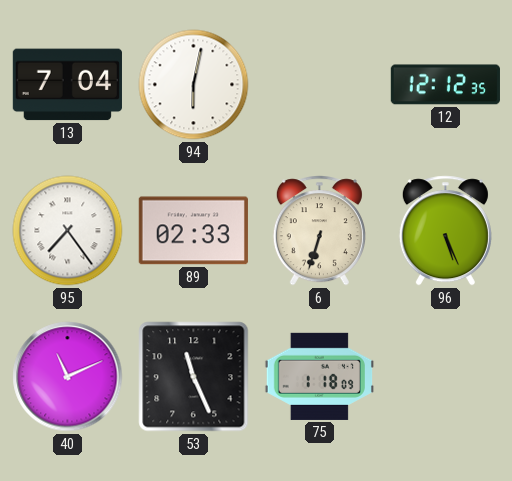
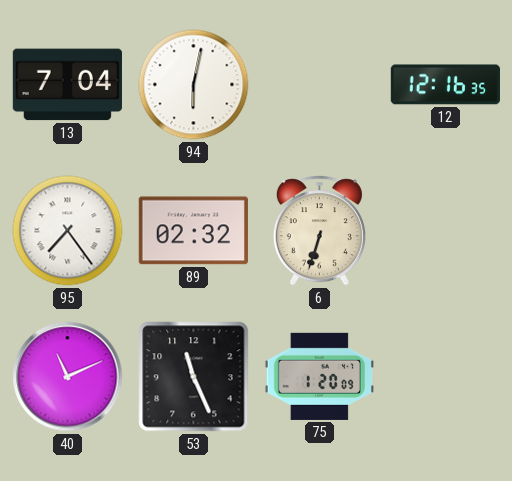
12: 12:12 -> 12:16
89: 02:33 -> 02:32
96: 5:26 -> none
75: 1:18 -> 1:20
